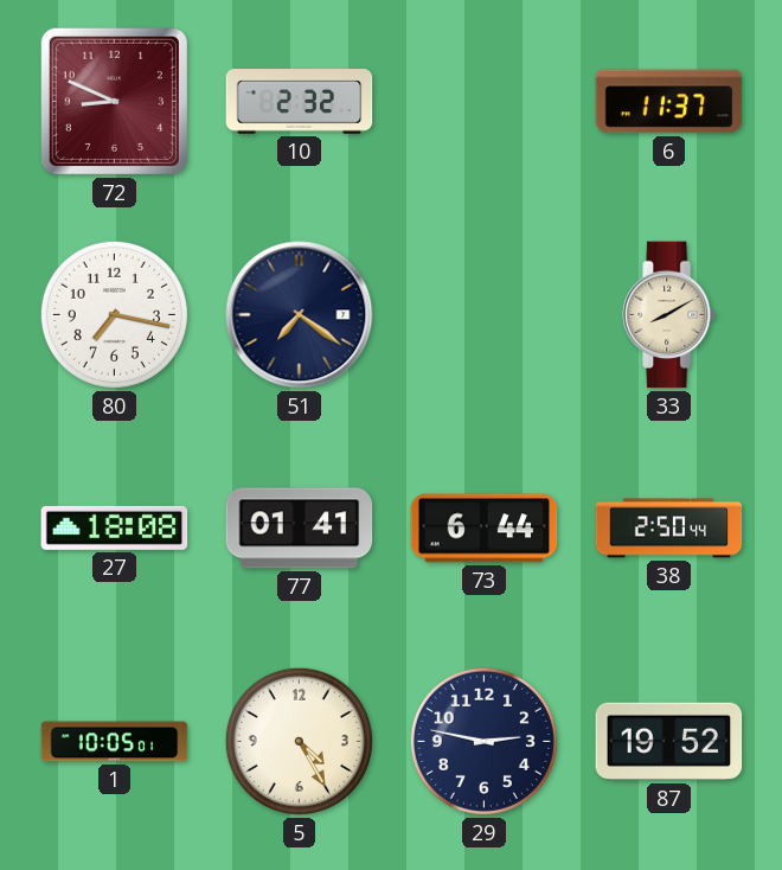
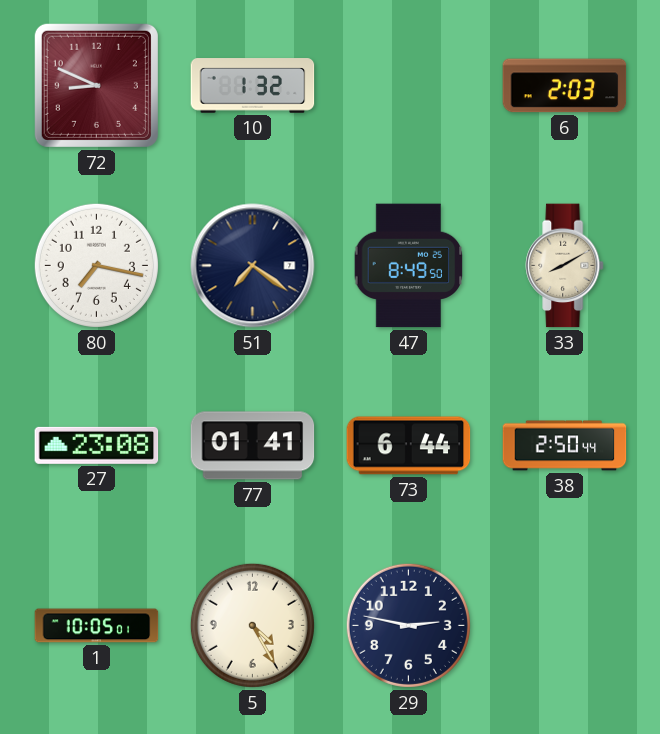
10: 2:32 -> 1:32
6: 11:37 -> 2:03
47: none -> 8:49
27: 18:08 -> 23:08
87: 19:52 -> none
